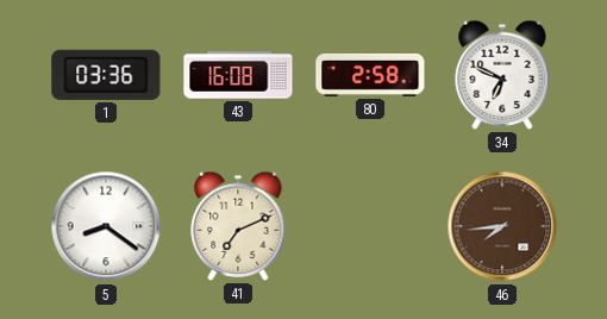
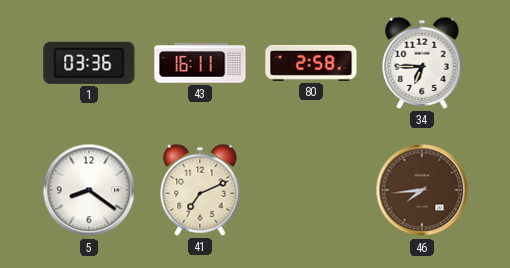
43: 16:08 -> 16:11
34: 6:49 -> 6:45
